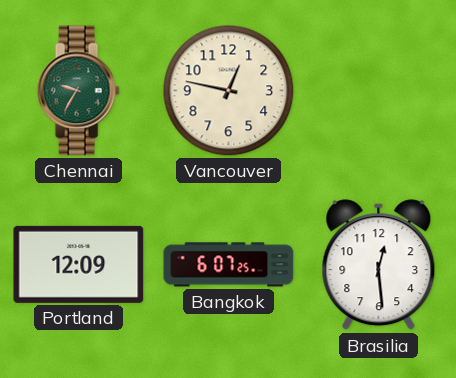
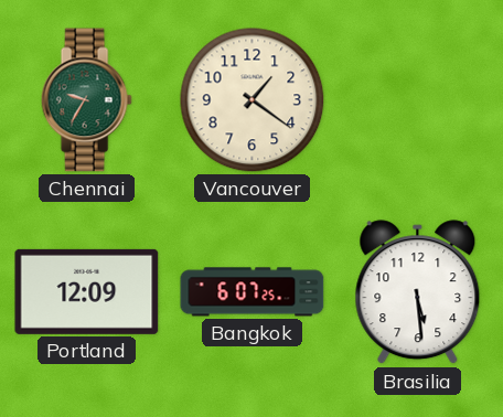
Vancouver: 12:47 -> 1:21
Brasilia: 12:29 -> 5:29
